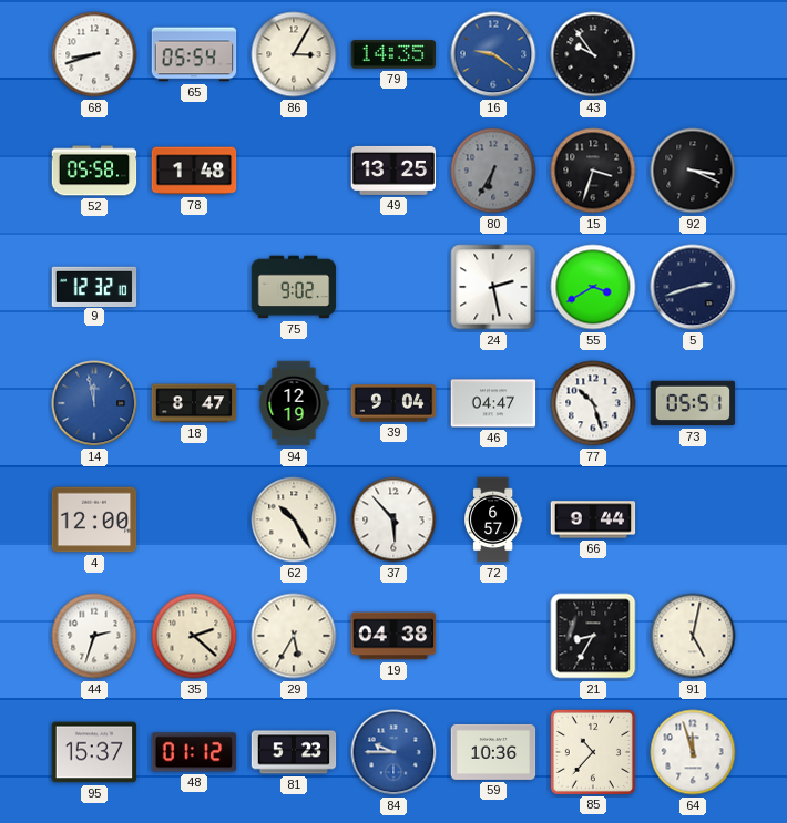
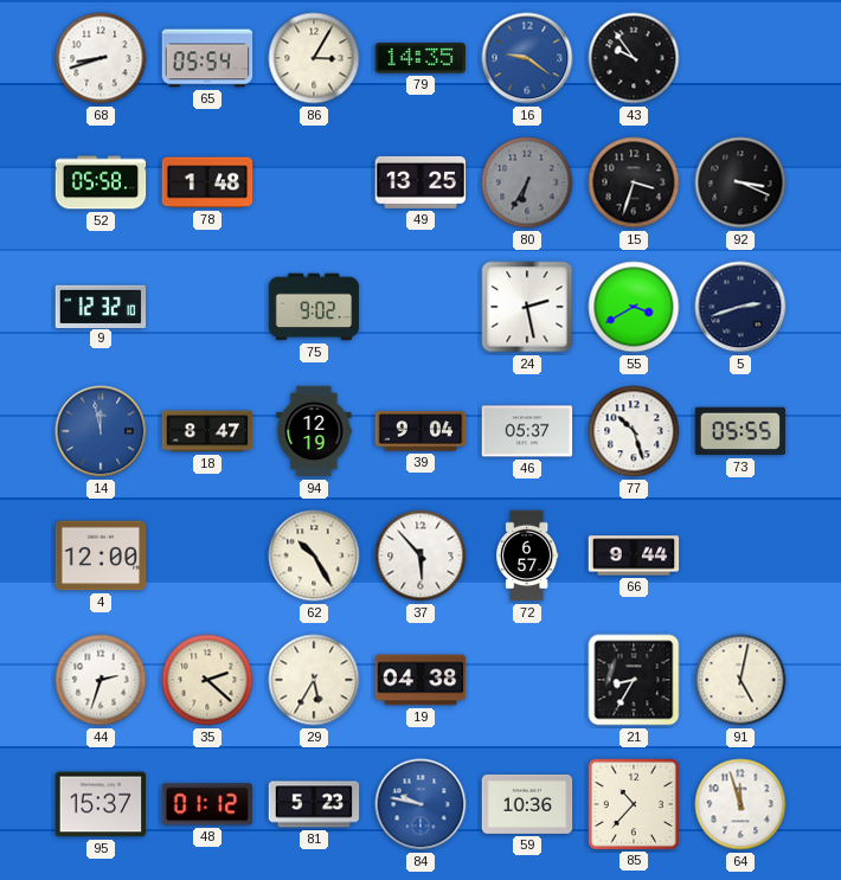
46: 04:47 -> 05:37
73: 05:51 -> 05:55
84: 9:45 -> 9:47
